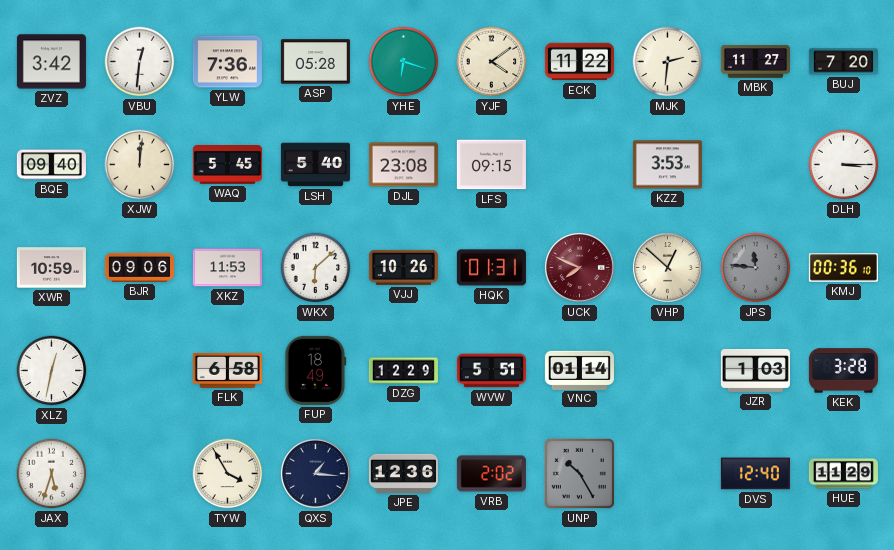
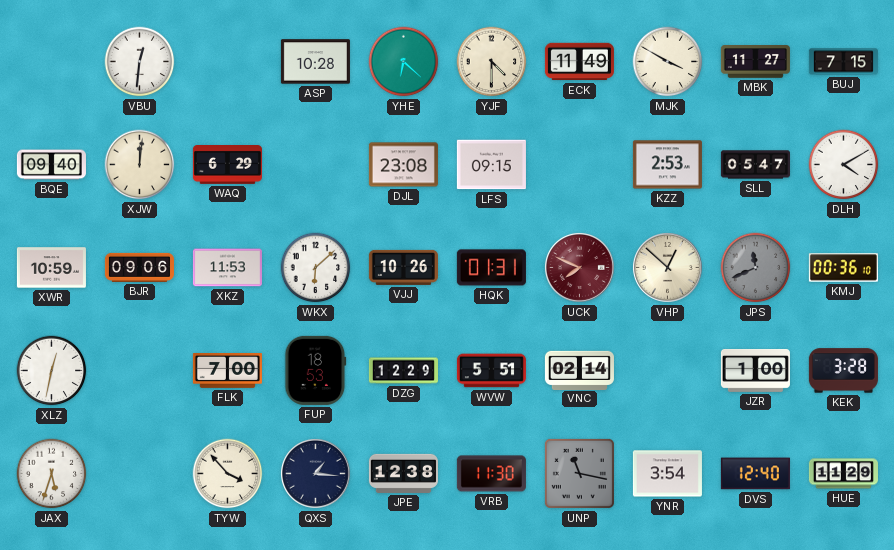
ZVZ: 3:42 -> none
YLW: 7:36 -> none
ASP: 05:28 -> 10:28
YHE: 6:18 -> 6:22
YJF: 4:09 -> 4:30
ECK: 11:22 -> 11:49
MJK: 2:31 -> 3:50
BUJ: 7:20 -> 7:15
WAQ: 5:45 -> 6:29
LSH: 5:40 -> none
KZZ: 3:53 -> 2:53
SLL: none -> 05:47
DLH: 3:15 -> 4:10
JPS: 11:46 -> 11:41
FLK: 6:58 -> 7:00
FUP: 18:49 -> 18:53
VNC: 01:14 -> 02:14
JZR: 1:03 -> 1:00
TYW: 3:55 -> 3:53
JPE: 12:36 -> 12:38
VRB: 2:02 -> 11:30
UNP: 10:25 -> 11:17
YNR: none -> 3:54
